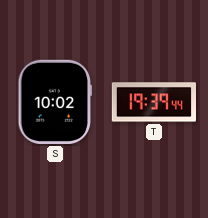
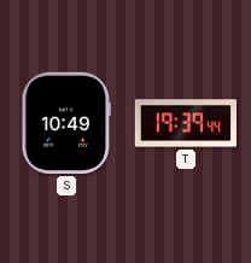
S: 10:02 -> 10:49
